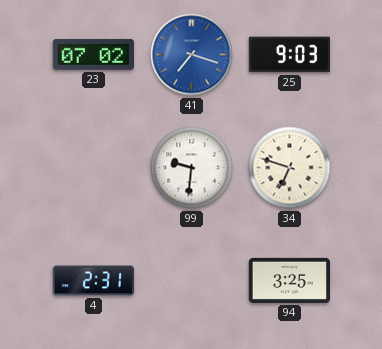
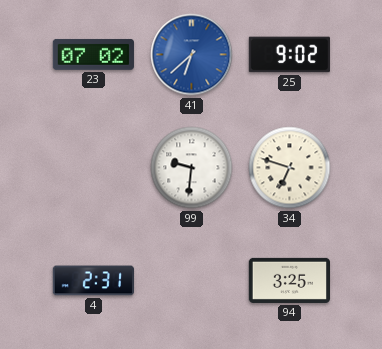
41: 7:18 -> 6:38
25: 9:03 -> 9:02
